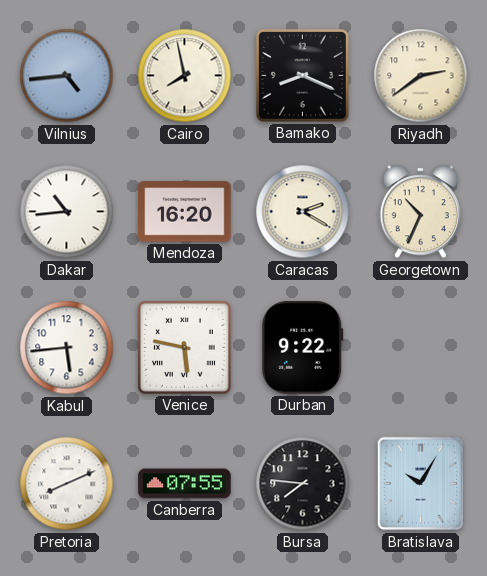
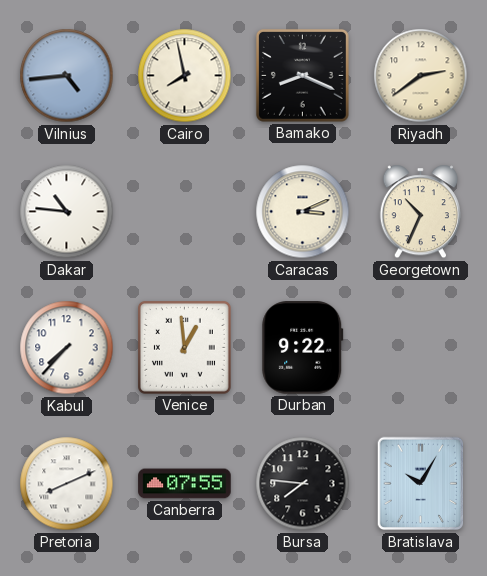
Dakar: 10:44 -> 10:46
Mendoza: 16:20 -> none
Caracas: 2:20 -> 3:11
Kabul: 5:44 -> 7:37
Venice: 5:47 -> 12:59
